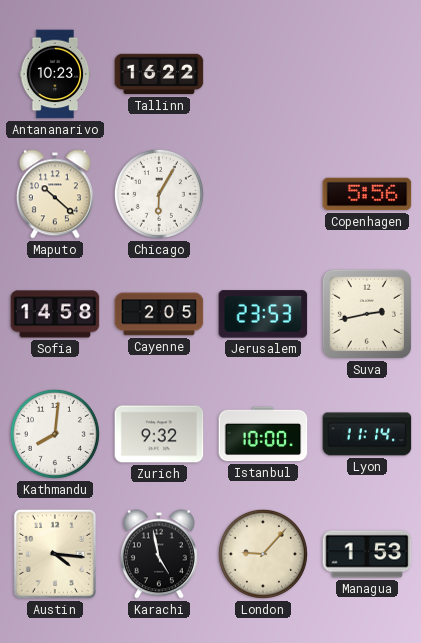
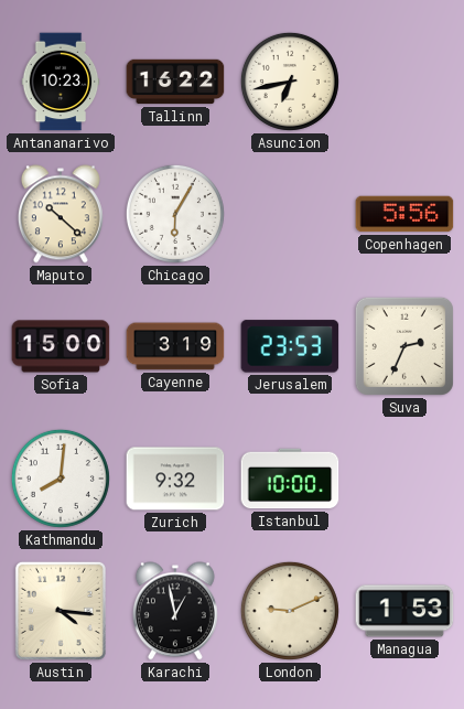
Asuncion: none -> 6:43
Sofia: 14:58 -> 15:00
Cayenne: 2:05 -> 3:19
Suva: 2:43 -> 2:34
Lyon: 11:14 -> none
Karachi: 4:58 -> 12:58
London: 9:07 -> 9:11
